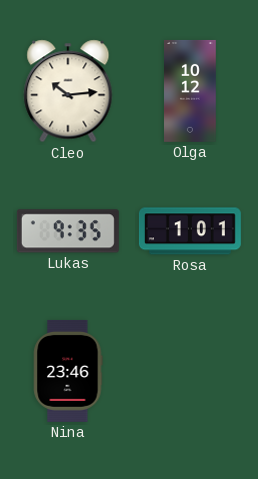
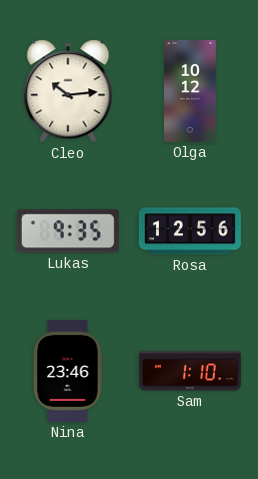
Rosa: 1:01 -> 12:56
Sam: none -> 1:10
